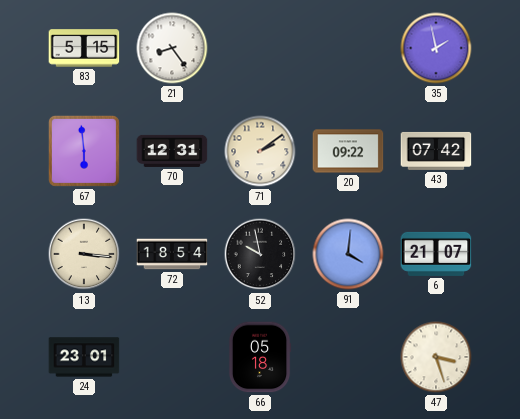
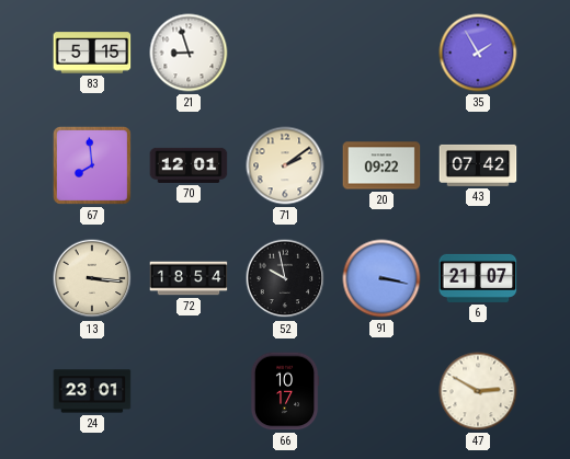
21: 8:24 -> 8:57
35: 1:58 -> 1:55
67: 5:59 -> 7:59
70: 12:31 -> 12:01
91: 4:01 -> 3:17
66: 05:18 -> 10:17
47: 3:27 -> 2:50
